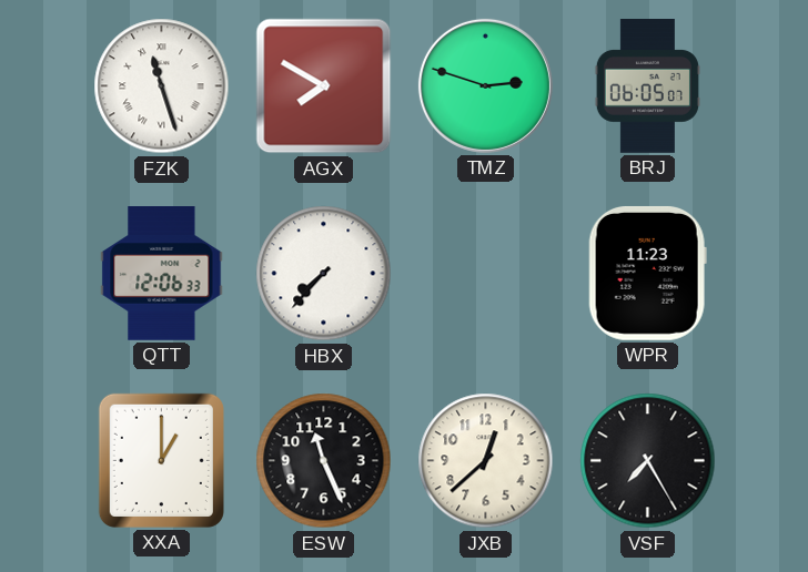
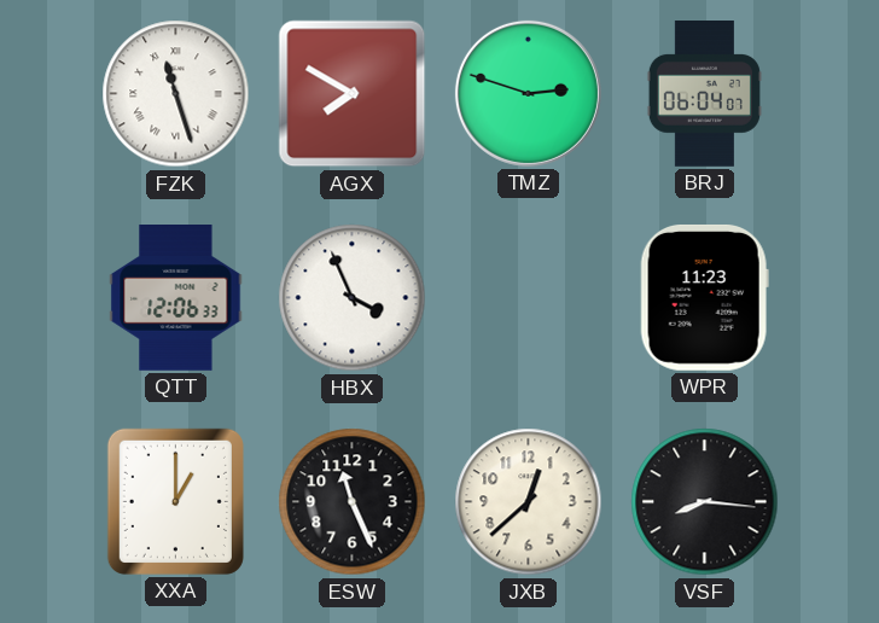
BRJ: 06:05 -> 06:04
HBX: 7:37 -> 3:56
VSF: 7:25 -> 8:16
